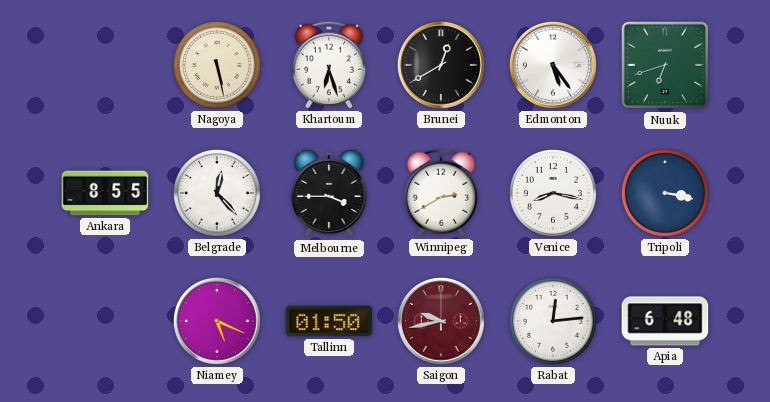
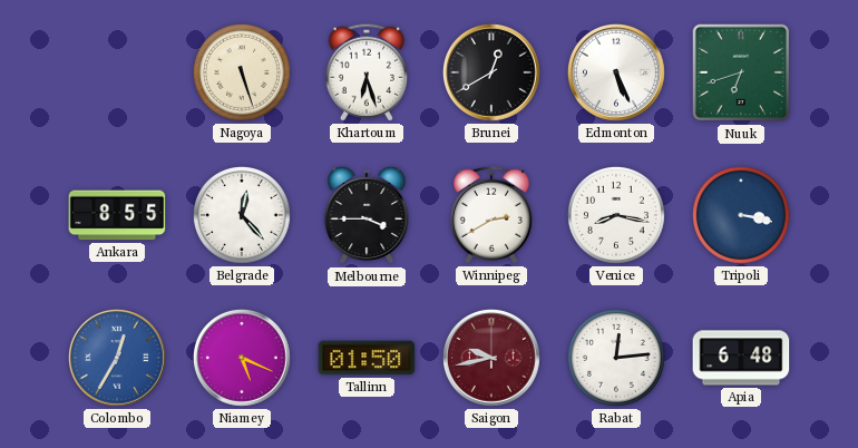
Nagoya: 5:28 -> 5:27
Edmonton: 5:24 -> 5:26
Colombo: none -> 12:35
